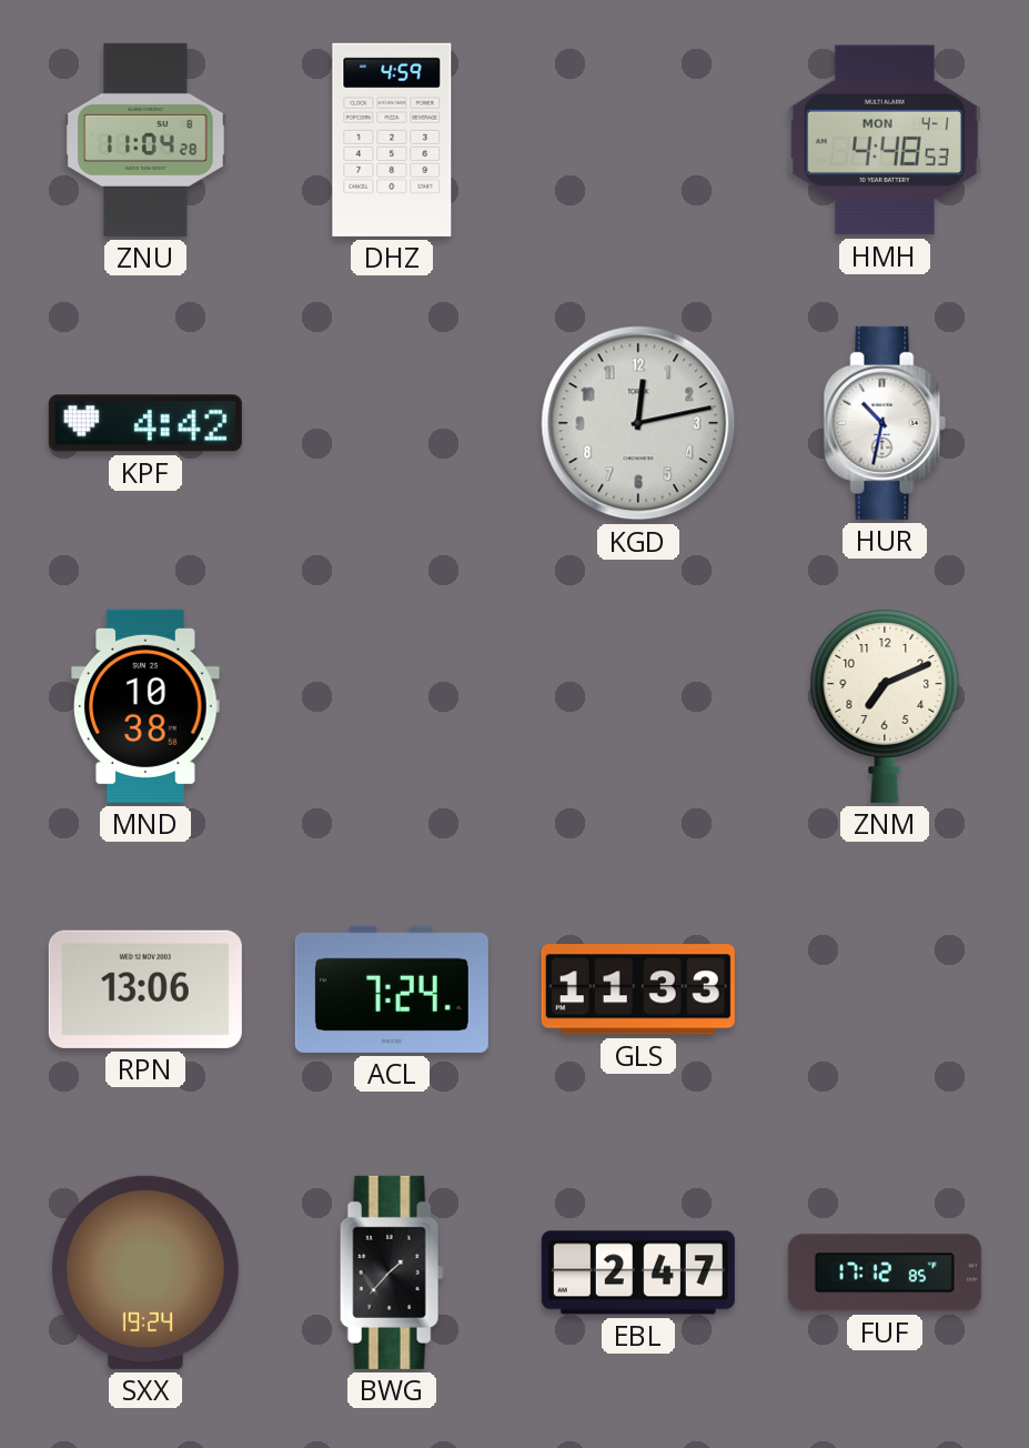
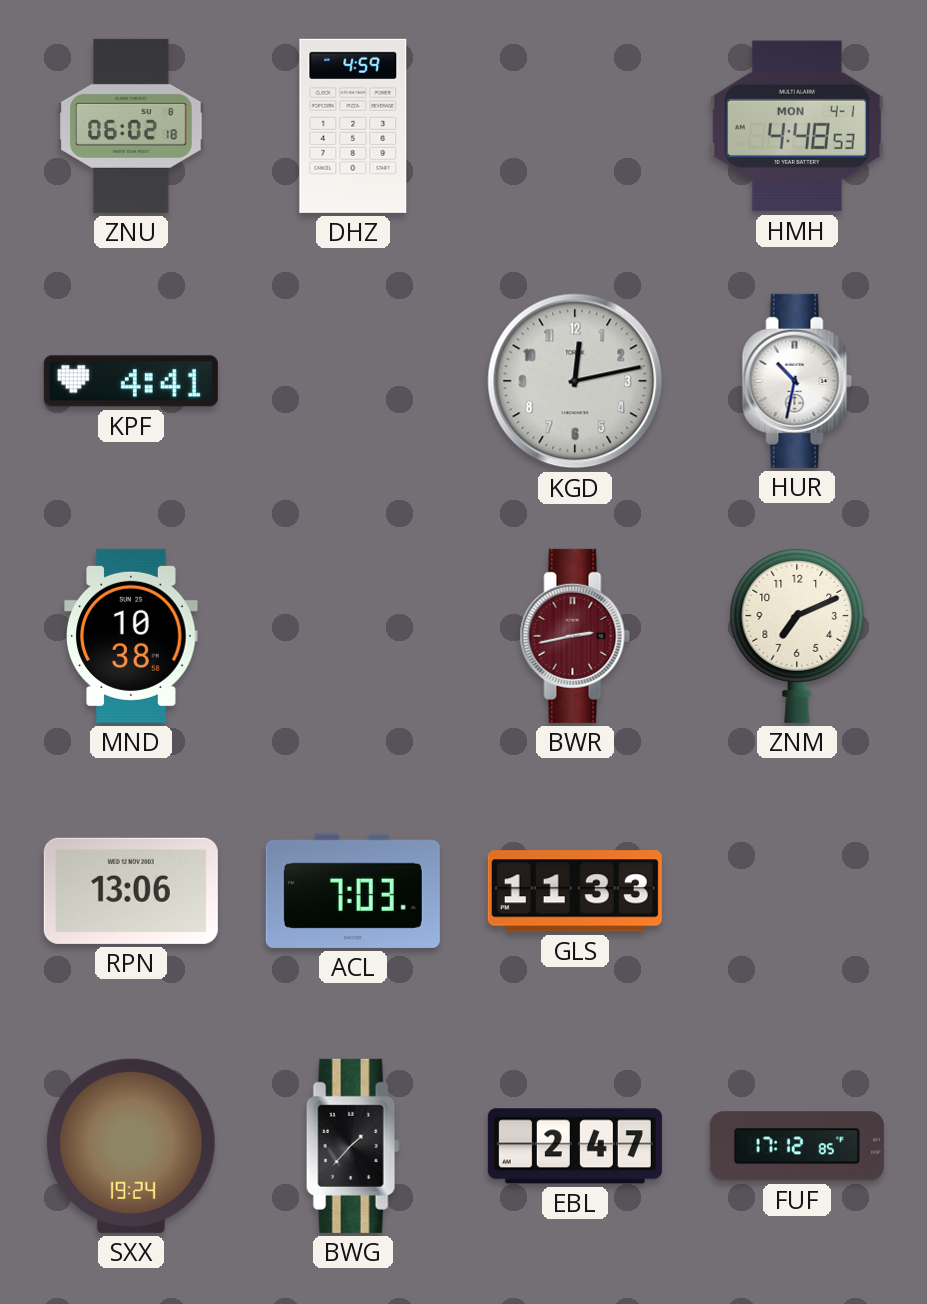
ZNU: 11:04 -> 06:02
KPF: 4:42 -> 4:41
BWR: none -> 2:43
ACL: 7:24 -> 7:03
